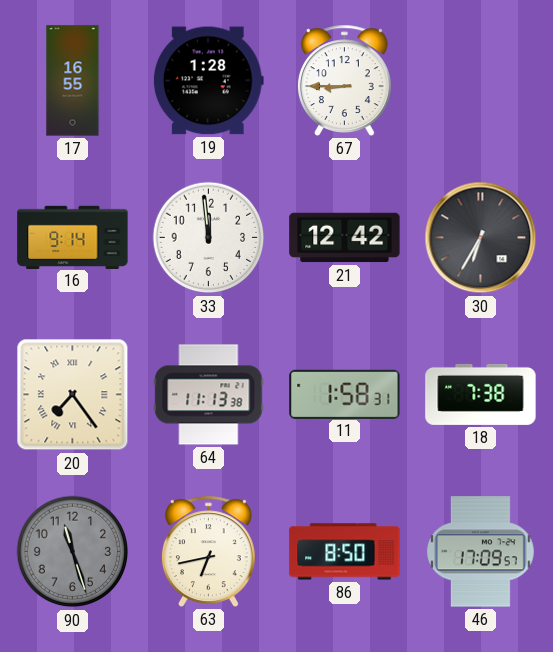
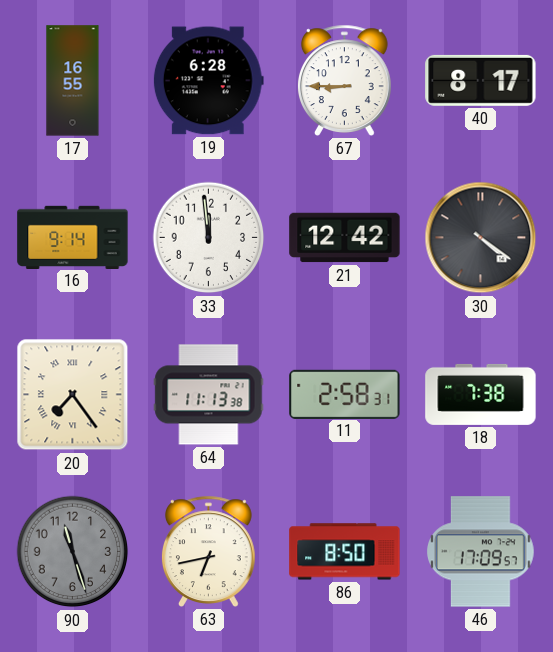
19: 1:28 -> 6:28
40: none -> 8:17
30: 6:35 -> 4:21
11: 1:58 -> 2:58
